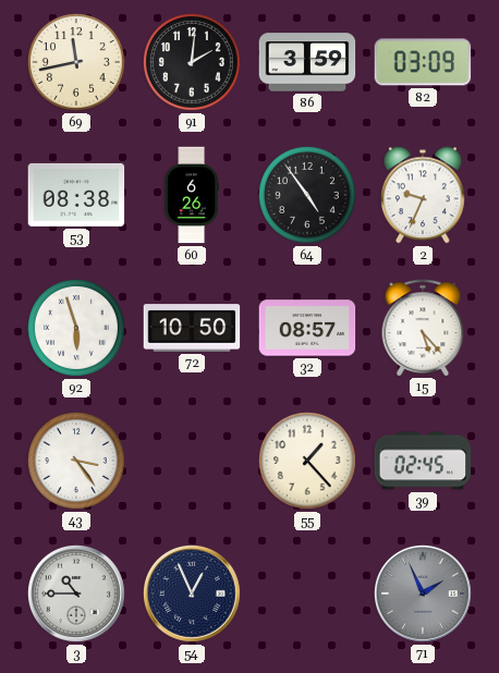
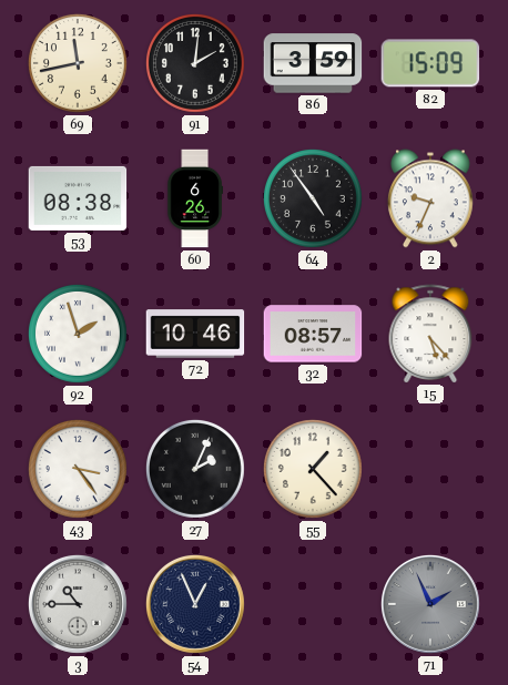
82: 03:09 -> 15:09
92: 5:57 -> 1:57
72: 10:50 -> 10:46
27: none -> 2:04
39: 02:45 -> none
